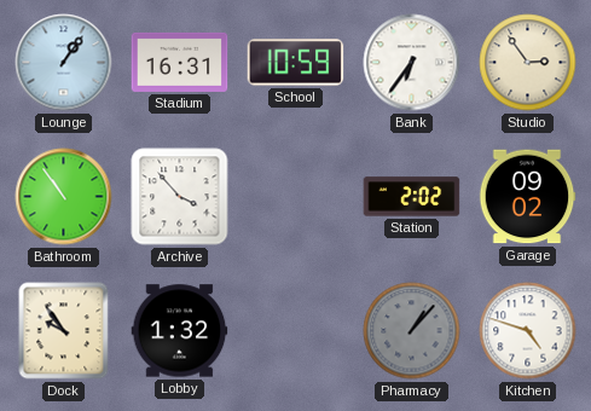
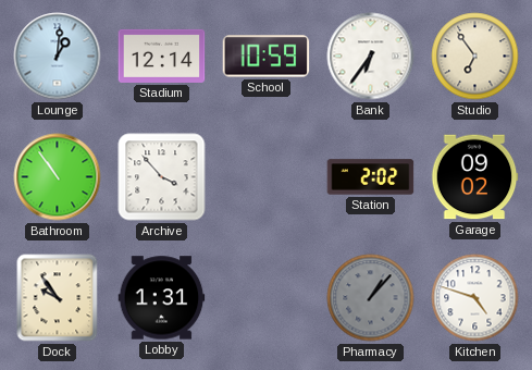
Lounge: 1:06 -> 1:01
Stadium: 16:31 -> 12:14
Studio: 2:54 -> 6:54
Lobby: 1:32 -> 1:31
